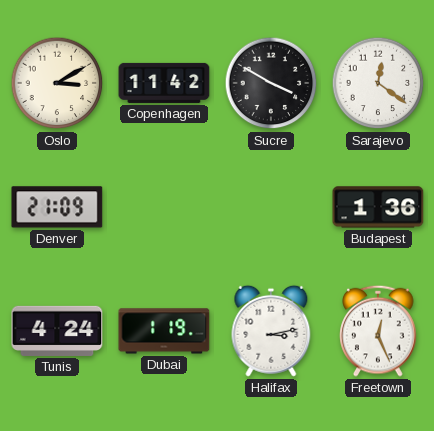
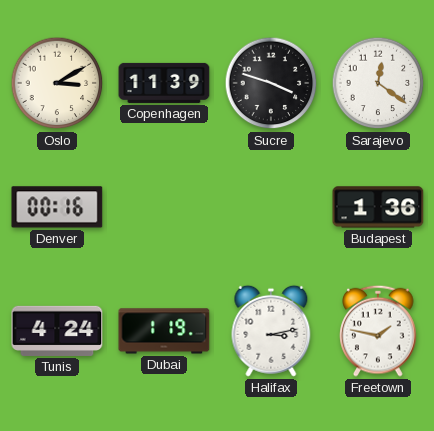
Copenhagen: 11:42 -> 11:39
Sucre: 3:50 -> 3:48
Denver: 21:09 -> 00:16
Freetown: 12:26 -> 1:47
